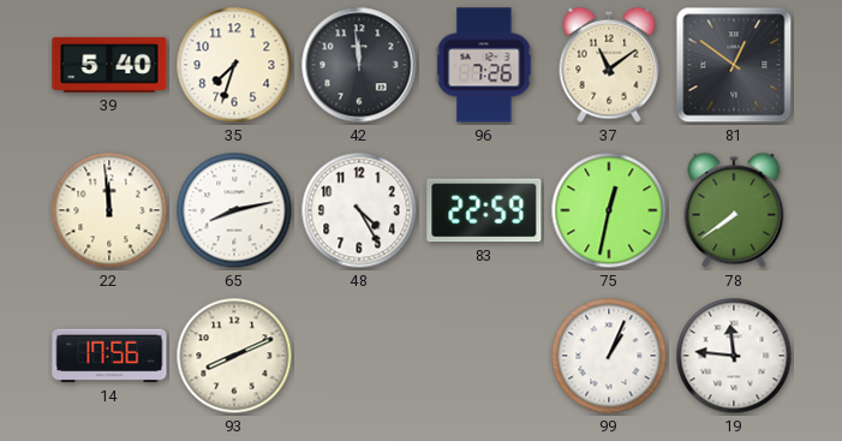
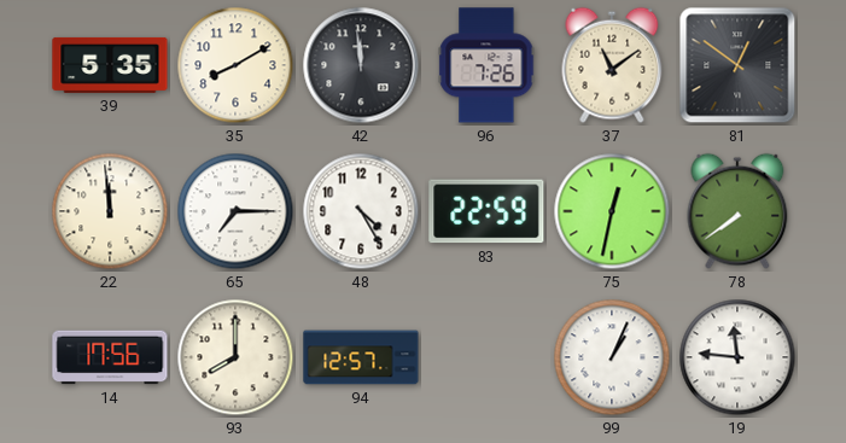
39: 5:40 -> 5:35
35: 7:33 -> 8:10
65: 8:13 -> 7:15
93: 8:11 -> 8:00
94: none -> 12:57
